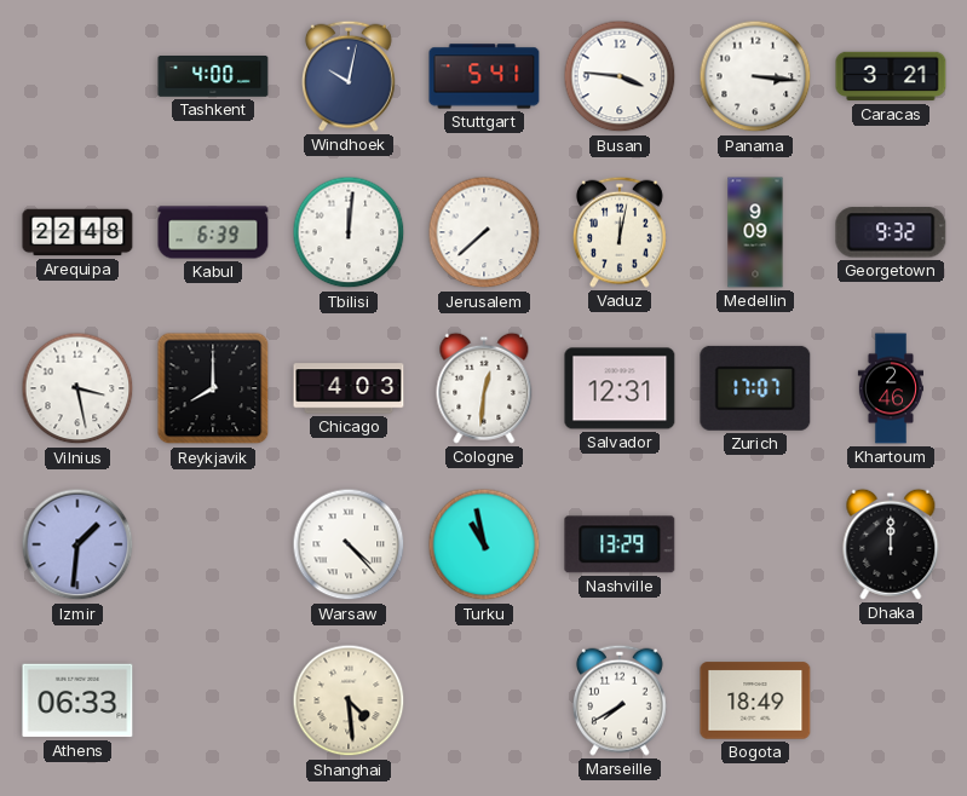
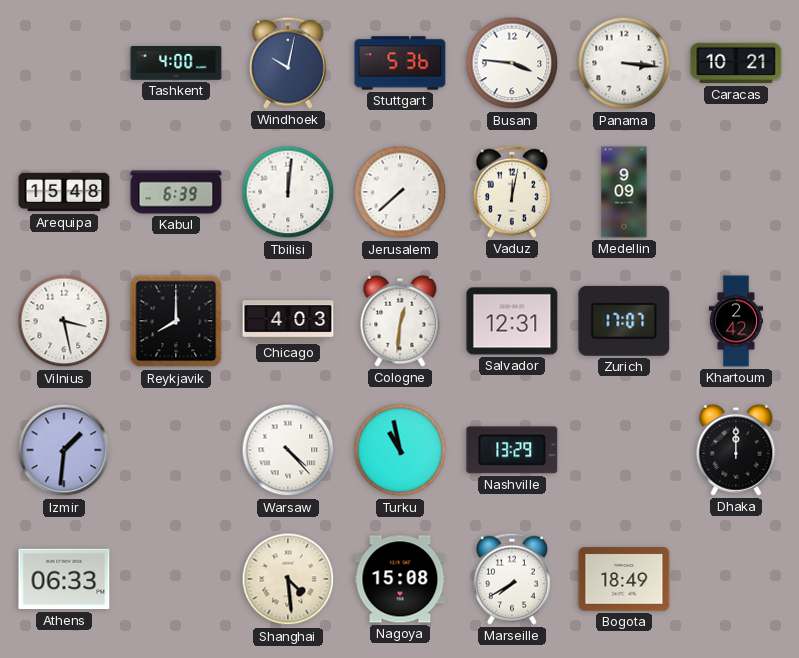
Stuttgart: 5:41 -> 5:36
Caracas: 3:21 -> 10:21
Arequipa: 22:48 -> 15:48
Georgetown: 9:32 -> none
Khartoum: 2:46 -> 2:42
Nagoya: none -> 15:08
